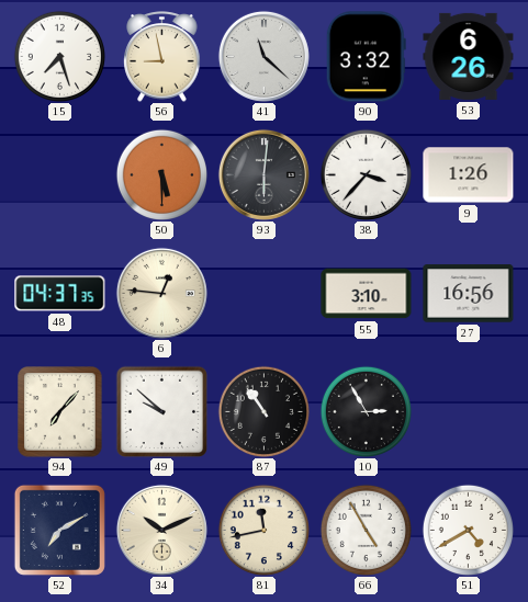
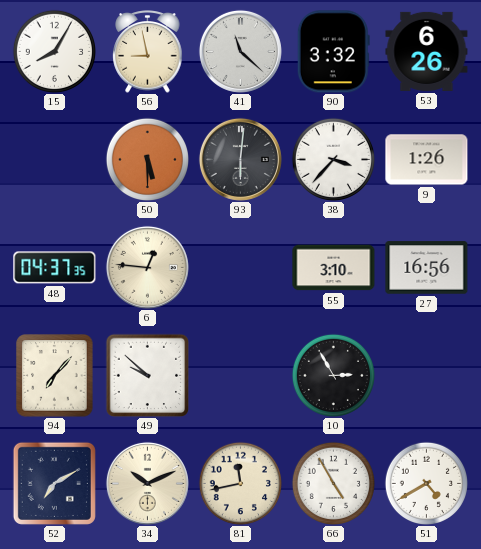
15: 7:27 -> 8:05
87: 10:54 -> none
